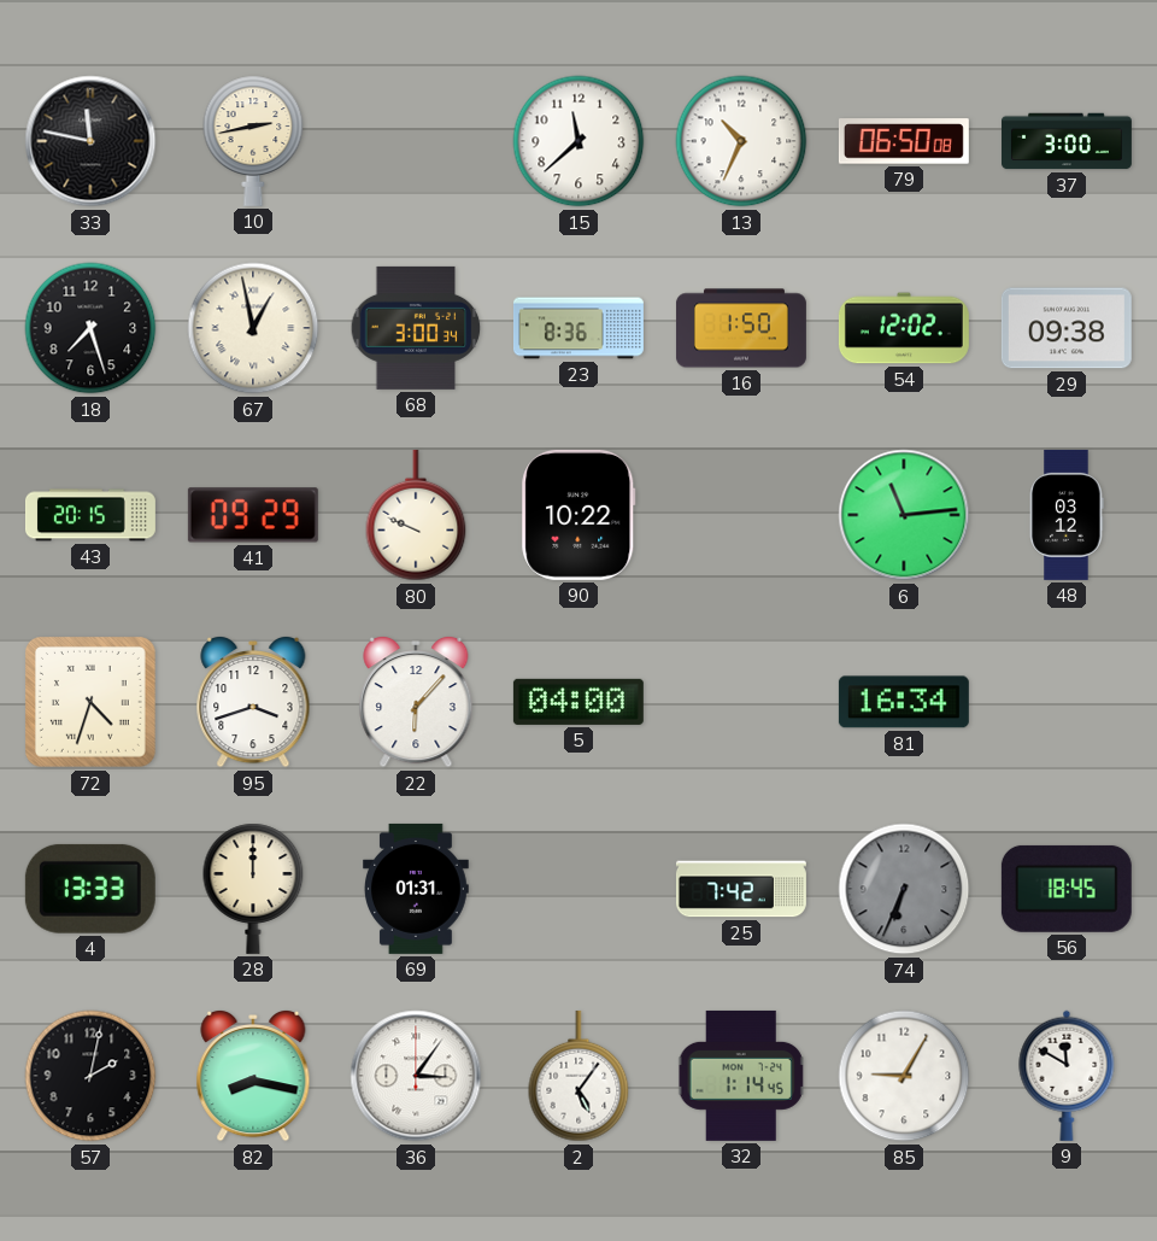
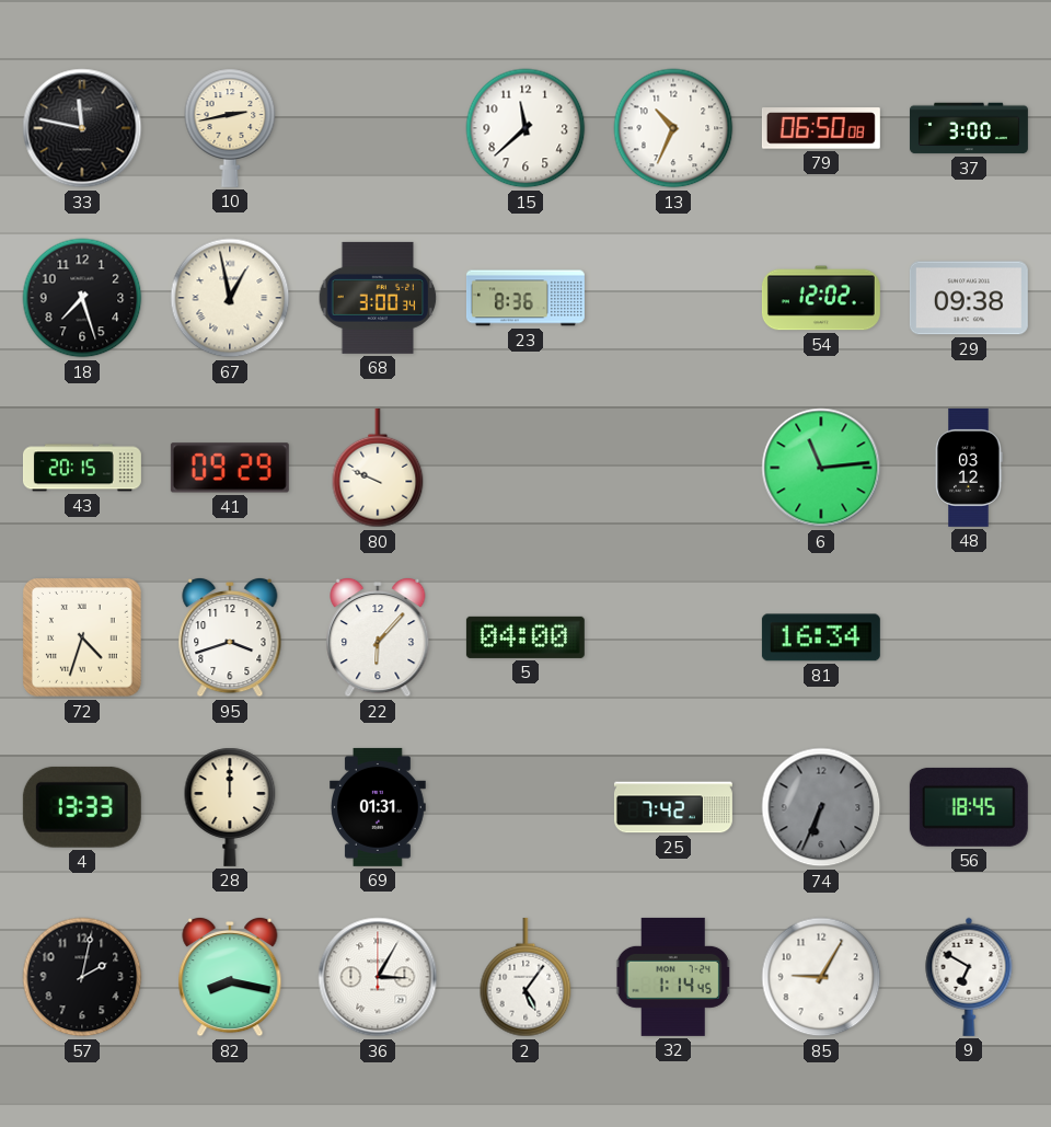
16: 1:50 -> none
90: 10:22 -> none
36: 3:06 -> 3:05
9: 11:50 -> 6:50
